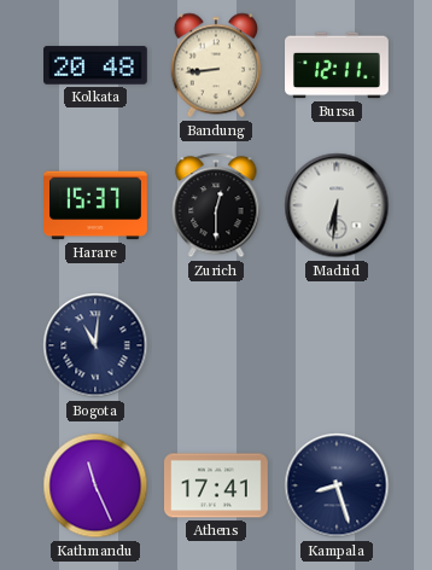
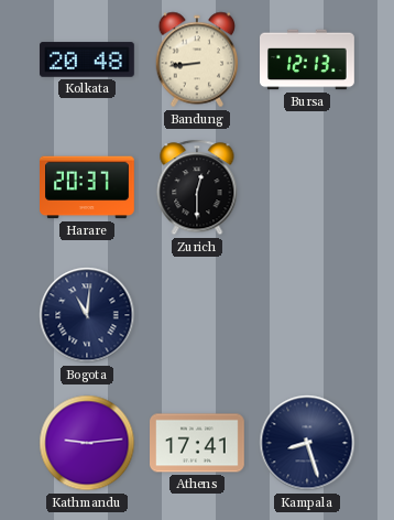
Bursa: 12:11 -> 12:13
Harare: 15:37 -> 20:37
Madrid: 6:31 -> none
Kathmandu: 11:26 -> 9:14
